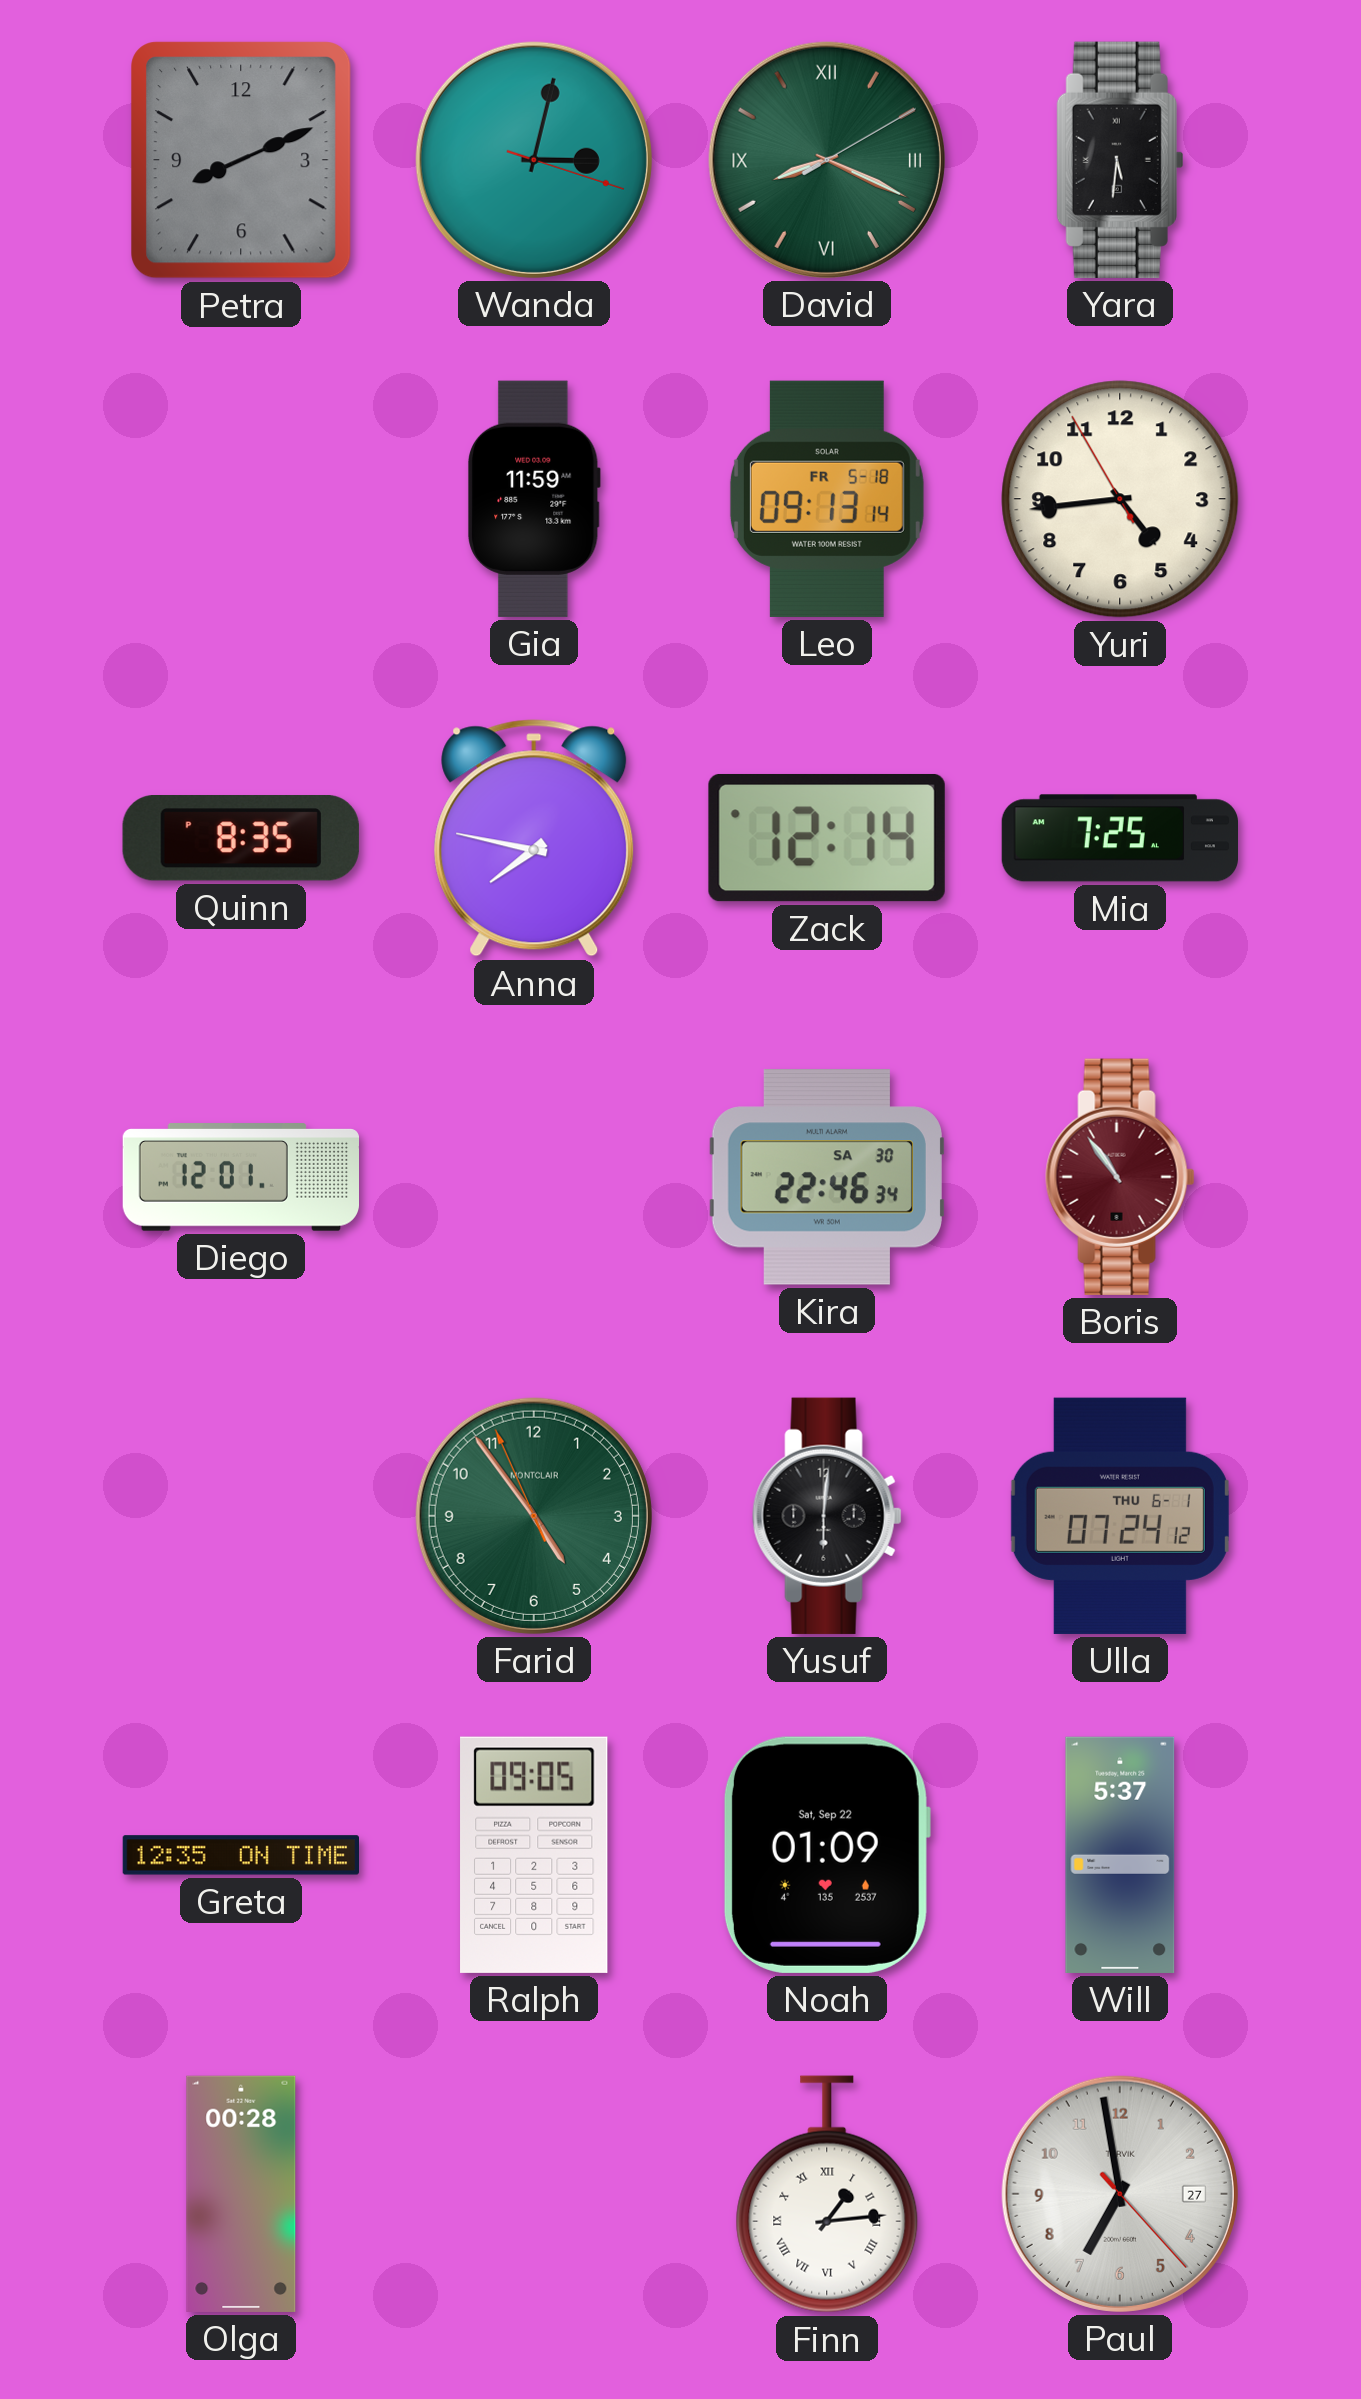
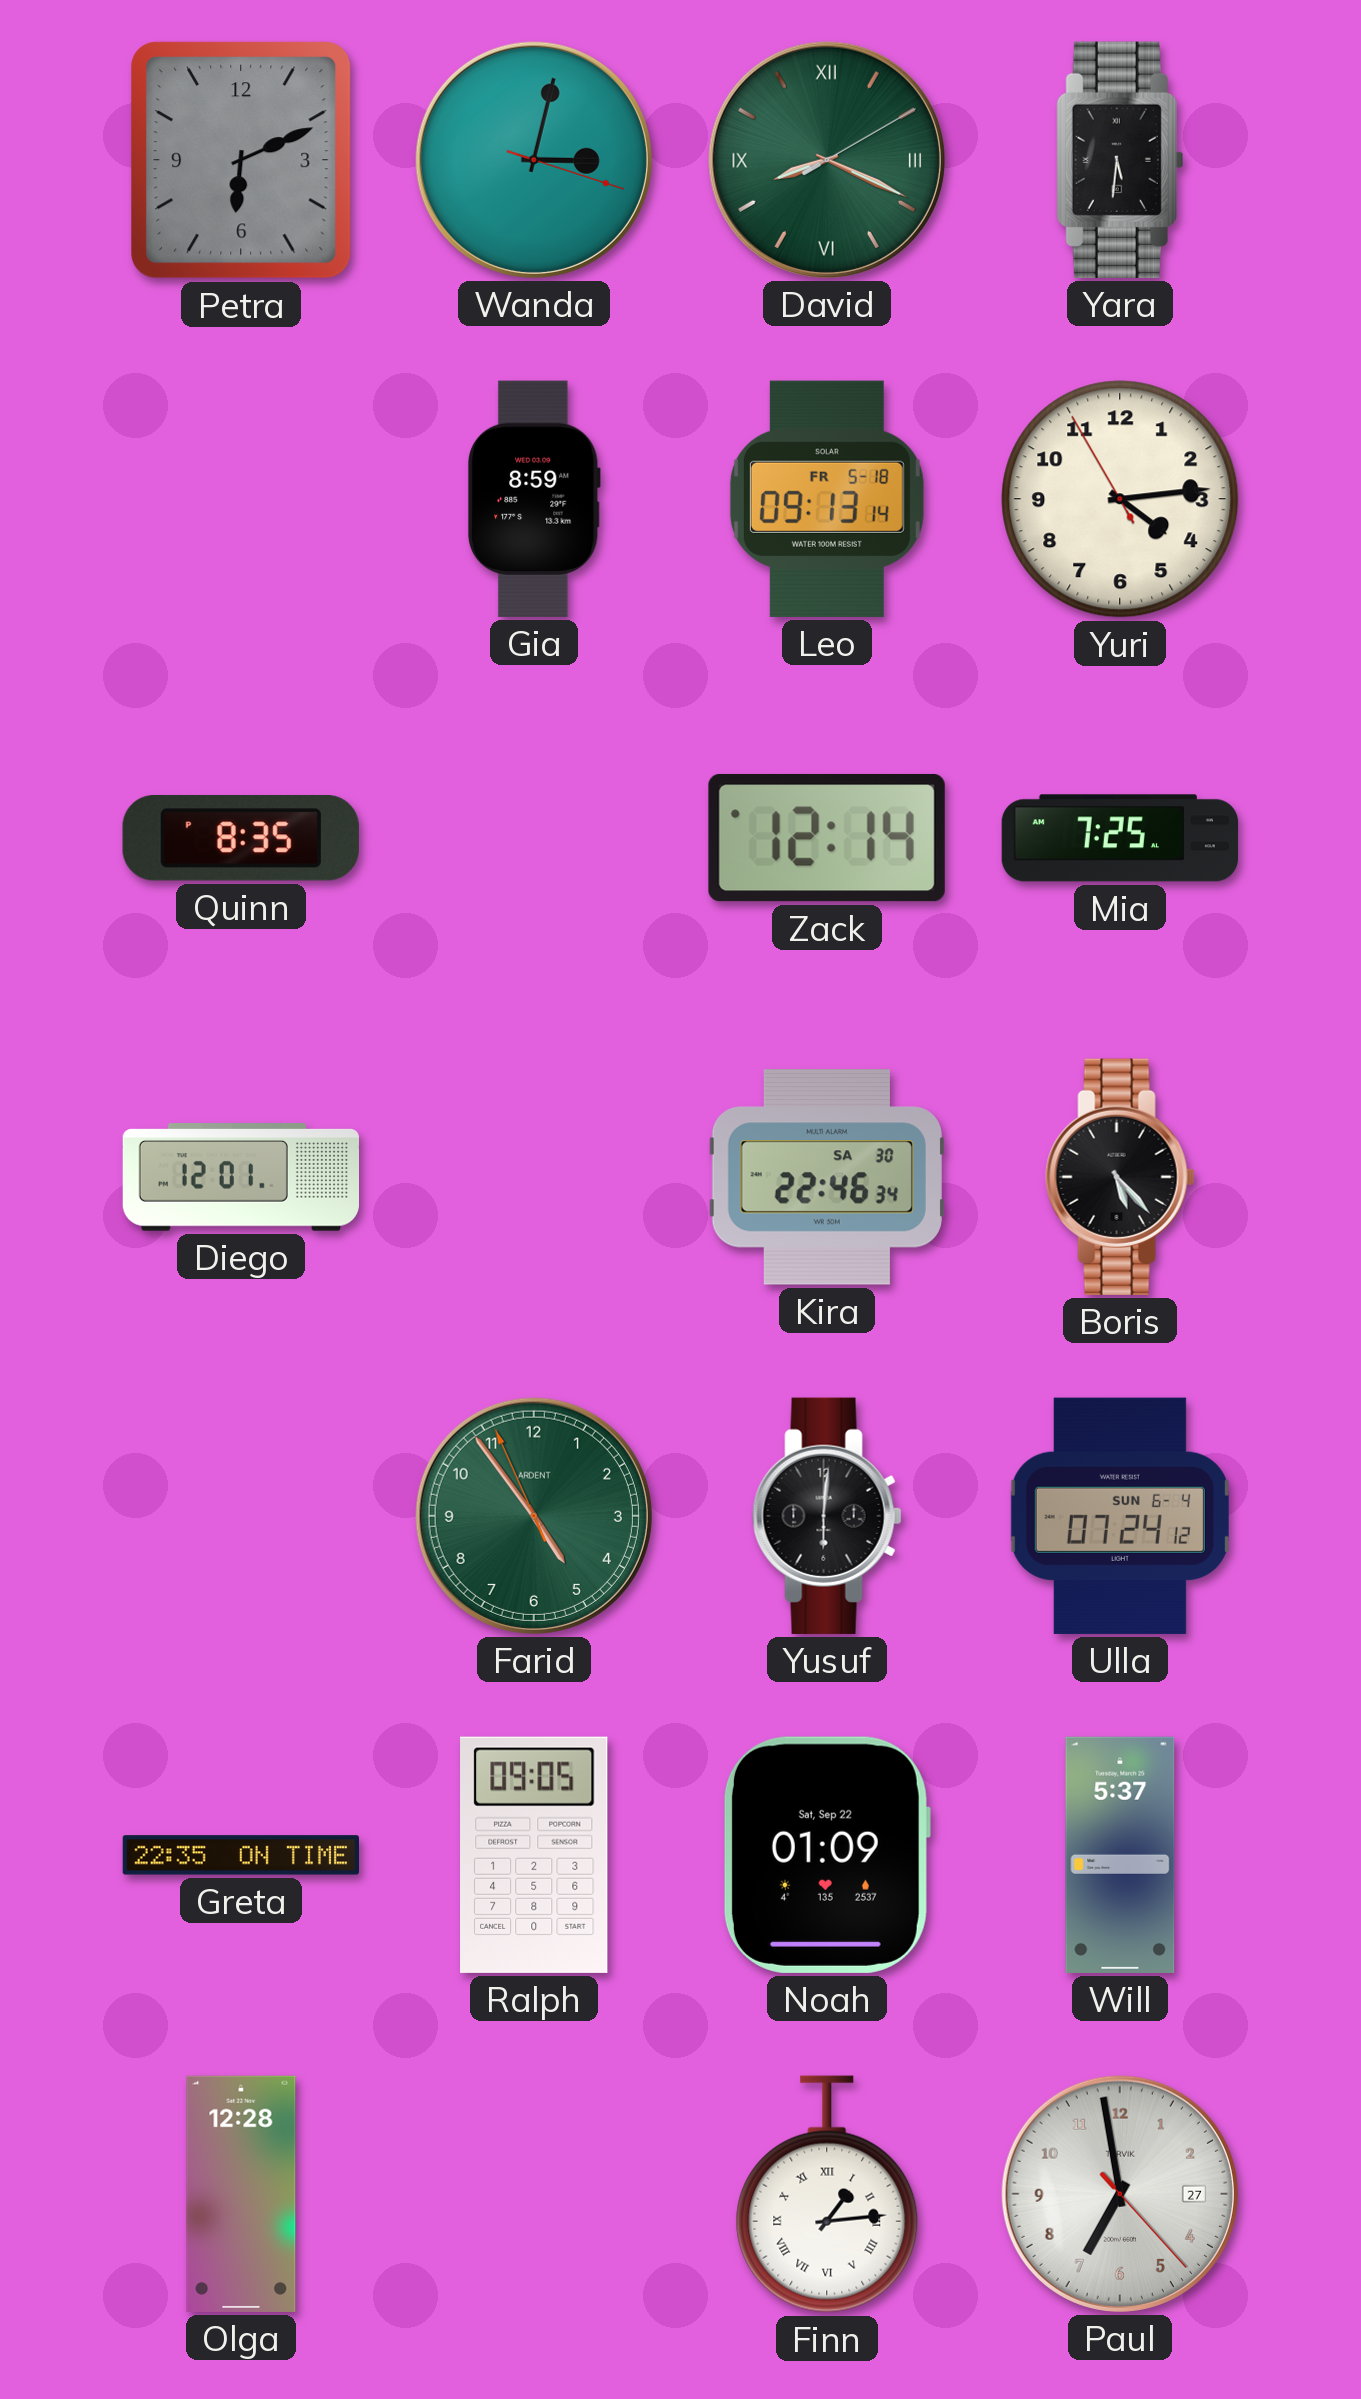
Petra: 8:11 -> 6:11
Gia: 11:59 -> 8:59
Yuri: 4:43 -> 4:13
Anna: 7:47 -> none
Boris: 10:54 -> 5:23
Boris dial: burgundy -> black
Farid brand: MONTCLAIR -> ARDENT
Ulla date: THU 6-1 -> SUN 6-4
Greta: 12:35 -> 22:35
Olga: 00:28 -> 12:28
